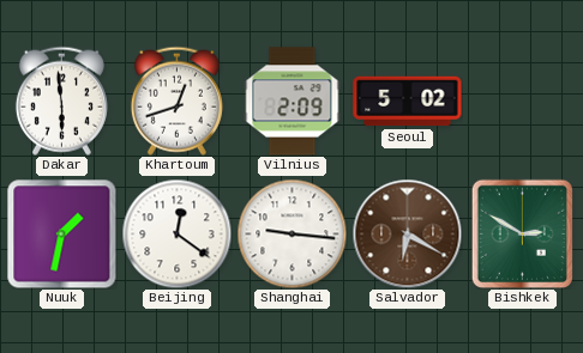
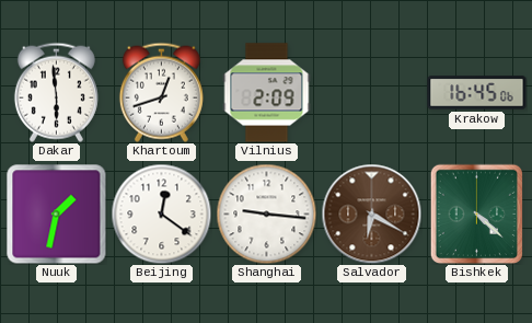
Seoul: 5:02 -> none
Krakow: none -> 16:45
Bishkek: 2:50 -> 4:22
